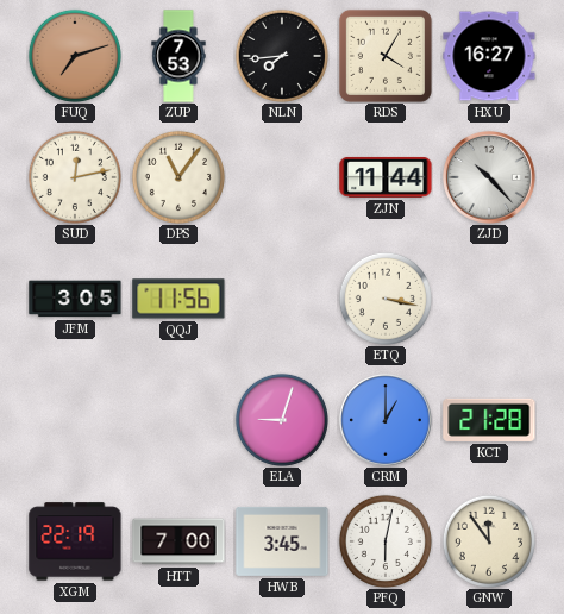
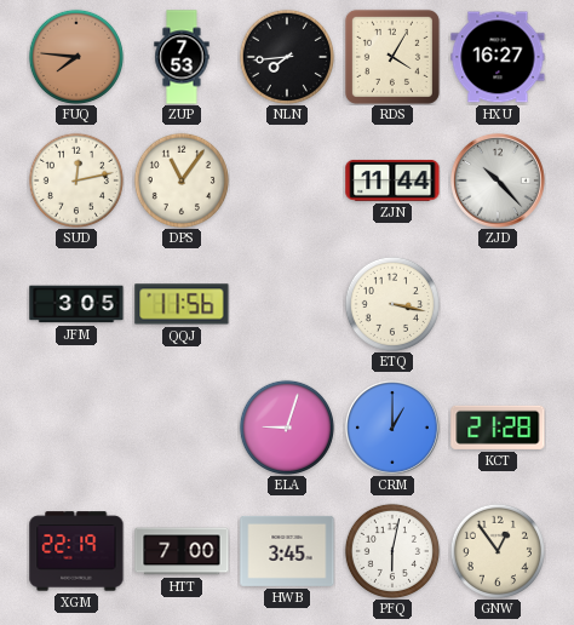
FUQ: 7:12 -> 7:46
GNW: 11:54 -> 12:54
